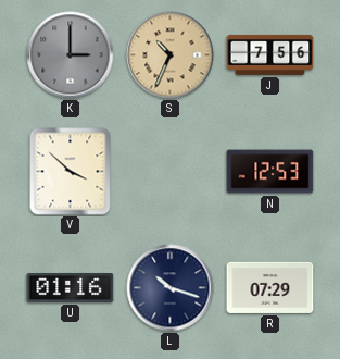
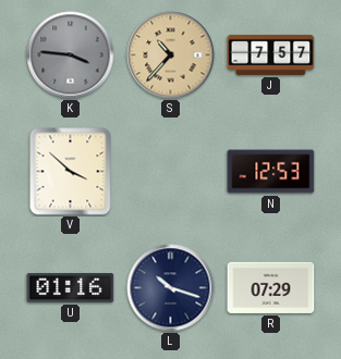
K: 3:00 -> 3:46
S: 10:34 -> 10:37
J: 7:56 -> 7:57
